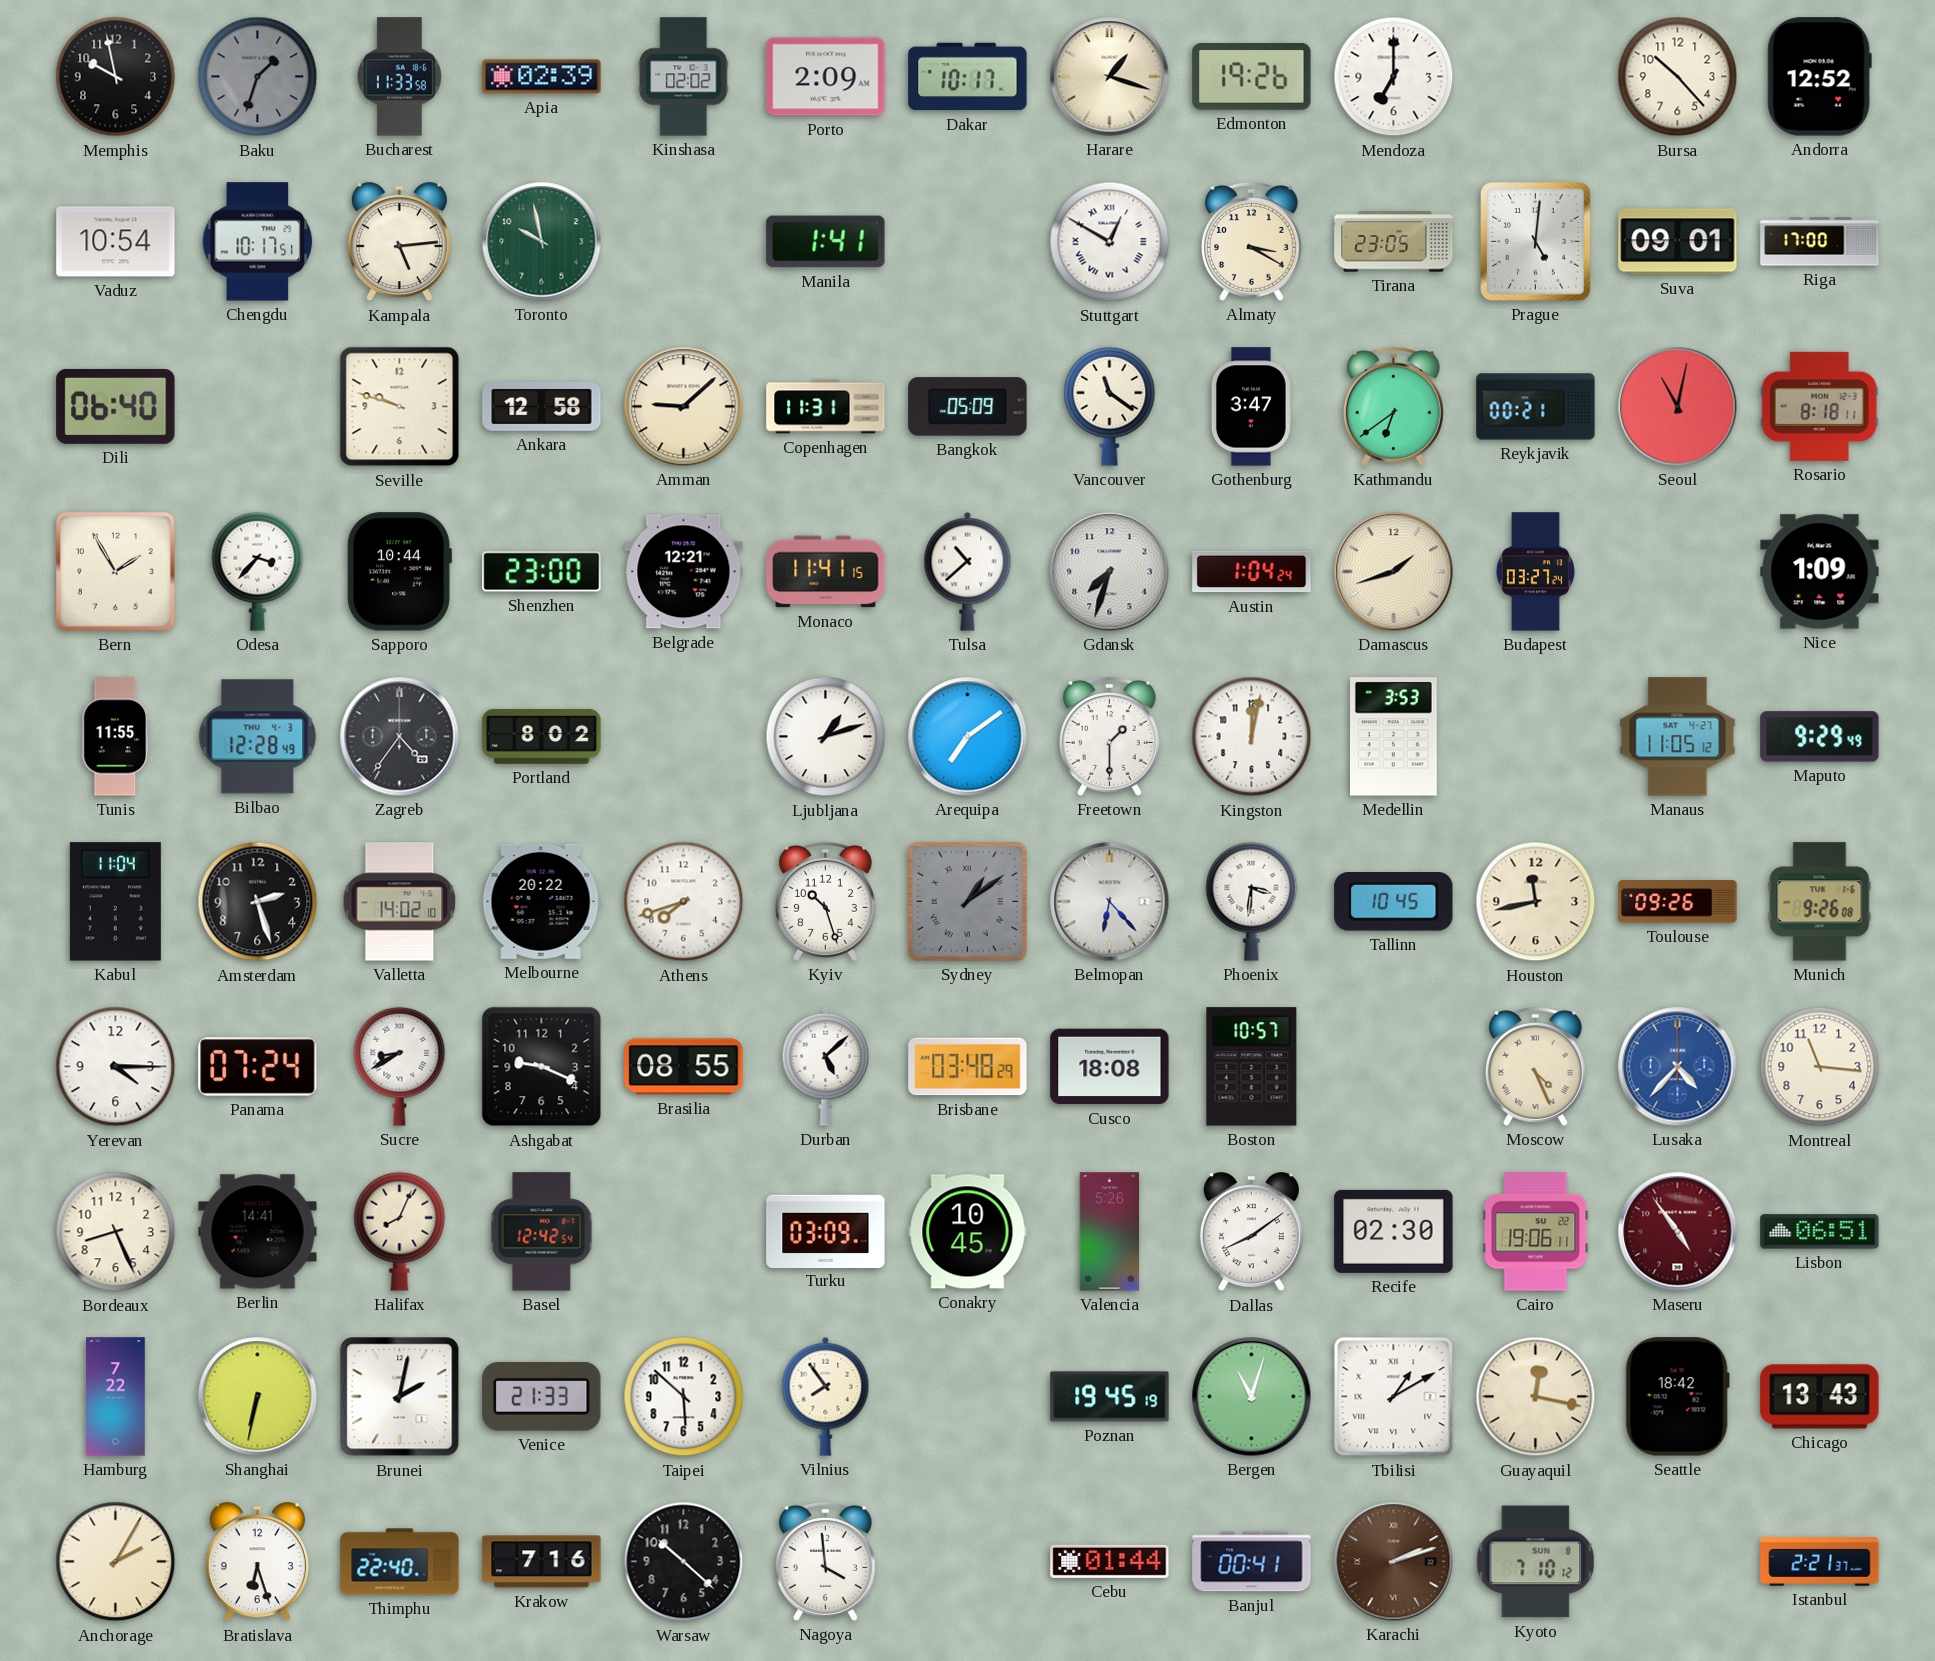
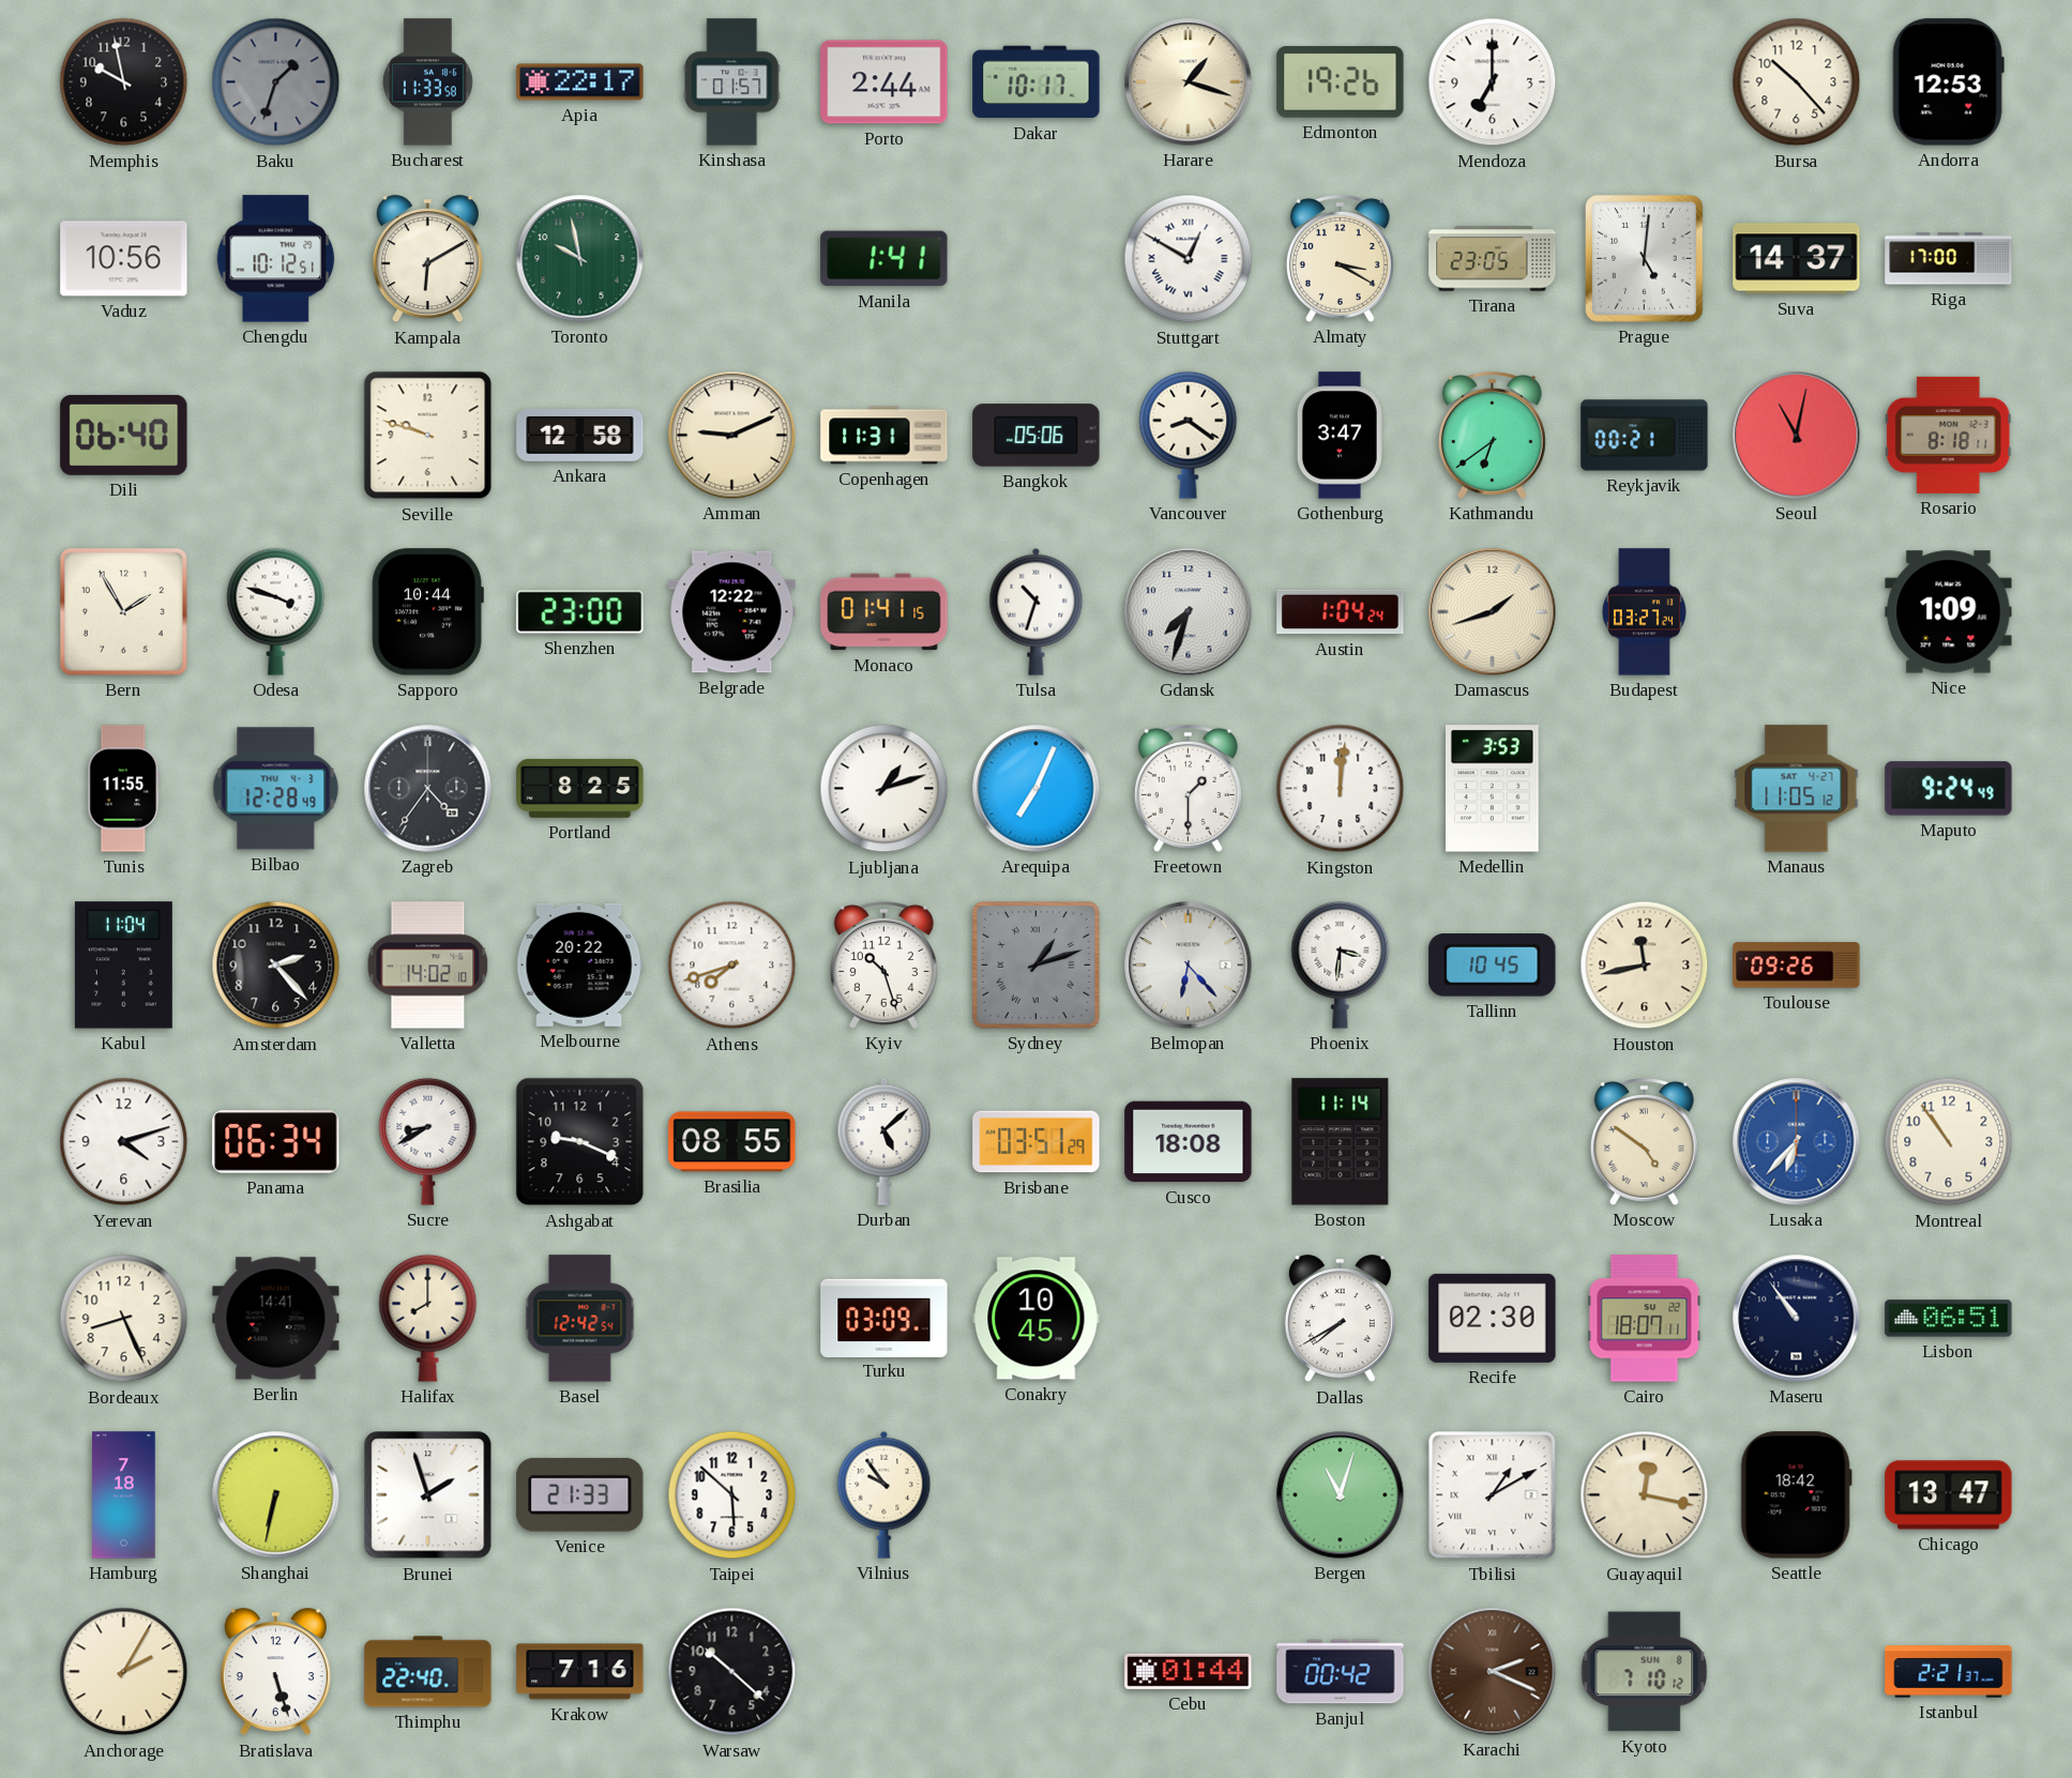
Apia: 02:39 -> 22:17
Kinshasa: 02:02 -> 01:57
Porto: 2:09 -> 2:44
Andorra: 12:52 -> 12:53
Vaduz: 10:54 -> 10:56
Chengdu: 10:17 -> 10:12
Kampala: 5:14 -> 6:10
Suva: 09:01 -> 14:37
Amman: 9:08 -> 9:11
Bangkok: 05:09 -> 05:06
Vancouver: 11:21 -> 8:21
Odesa: 3:37 -> 3:48
Belgrade: 12:21 -> 12:22
Monaco: 11:41 -> 01:41
Tulsa: 10:38 -> 10:33
Portland: 8:02 -> 8:25
Arequipa: 7:09 -> 7:04
Kingston: 12:02 -> 12:01
Maputo: 9:29 -> 9:24
Amsterdam: 2:27 -> 2:23
Sydney: 1:09 -> 1:12
Munich: 9:26 -> none
Yerevan: 4:15 -> 4:12
Panama: 07:24 -> 06:34
Brisbane: 03:48 -> 03:51
Boston: 10:57 -> 11:14
Moscow: 4:26 -> 4:51
Lusaka: 4:37 -> 6:37
Montreal: 11:16 -> 10:54
Halifax: 8:04 -> 8:00
Valencia: 5:26 -> none
Dallas: 8:09 -> 7:40
Cairo: 19:06 -> 18:07
Maseru: 4:54 -> 10:54
Maseru dial: burgundy -> navy
Hamburg: 7:22 -> 7:18
Brunei: 2:02 -> 1:57
Vilnius: 7:54 -> 9:54
Poznan: 19:45 -> none
Chicago: 13:43 -> 13:47
Bratislava: 6:27 -> 5:27
Nagoya: 3:59 -> none
Banjul: 00:41 -> 00:42
Karachi: 2:12 -> 2:19
